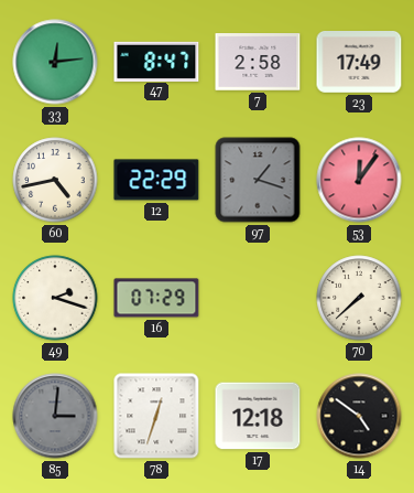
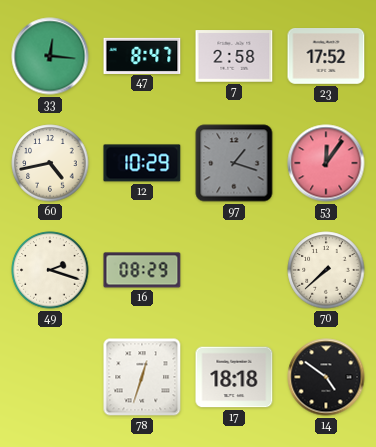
33: 12:14 -> 12:16
23: 17:49 -> 17:52
12: 22:29 -> 10:29
16: 07:29 -> 08:29
85: 3:01 -> none
17: 12:18 -> 18:18
